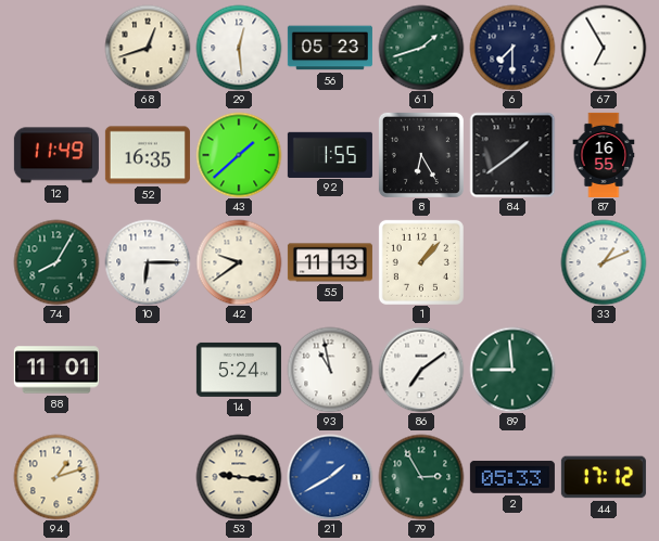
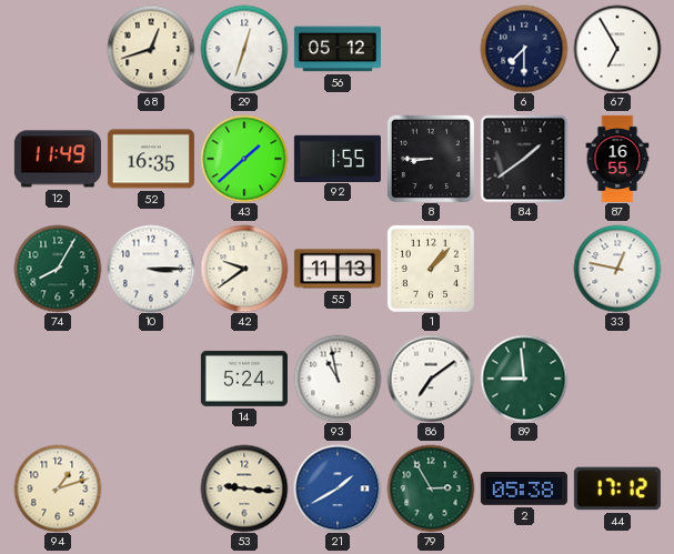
29: 12:29 -> 12:33
56: 05:23 -> 05:12
61: 1:42 -> none
8: 6:25 -> 8:45
10: 6:15 -> 3:15
33: 1:11 -> 12:47
88: 11:01 -> none
2: 05:33 -> 05:38
